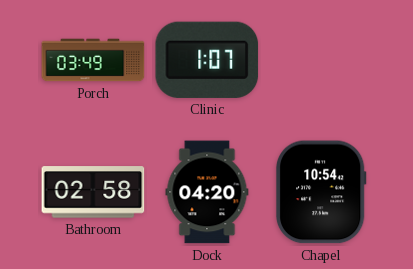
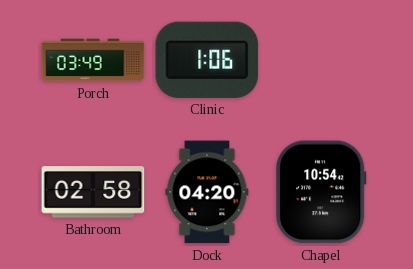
Clinic: 1:07 -> 1:06
